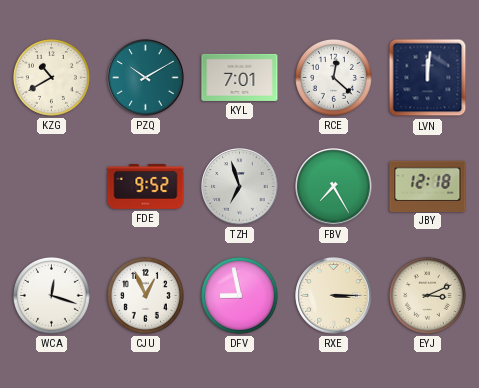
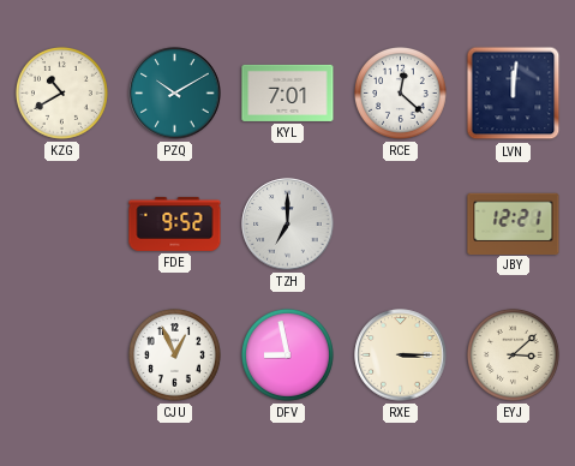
TZH: 6:57 -> 7:00
FBV: 7:25 -> none
JBY: 12:18 -> 12:21
WCA: 12:18 -> none
EYJ: 3:11 -> 3:08
